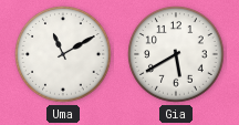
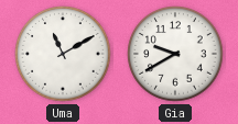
Gia: 5:40 -> 9:40
